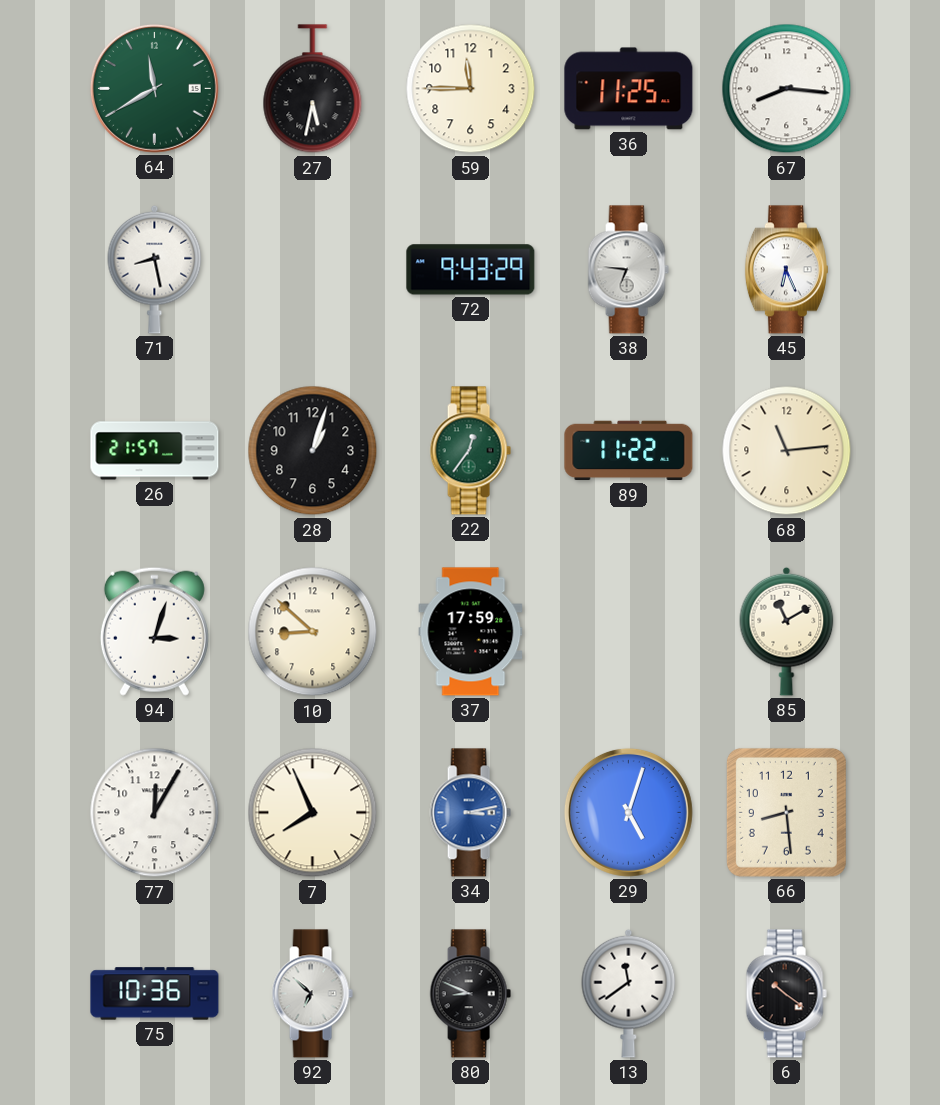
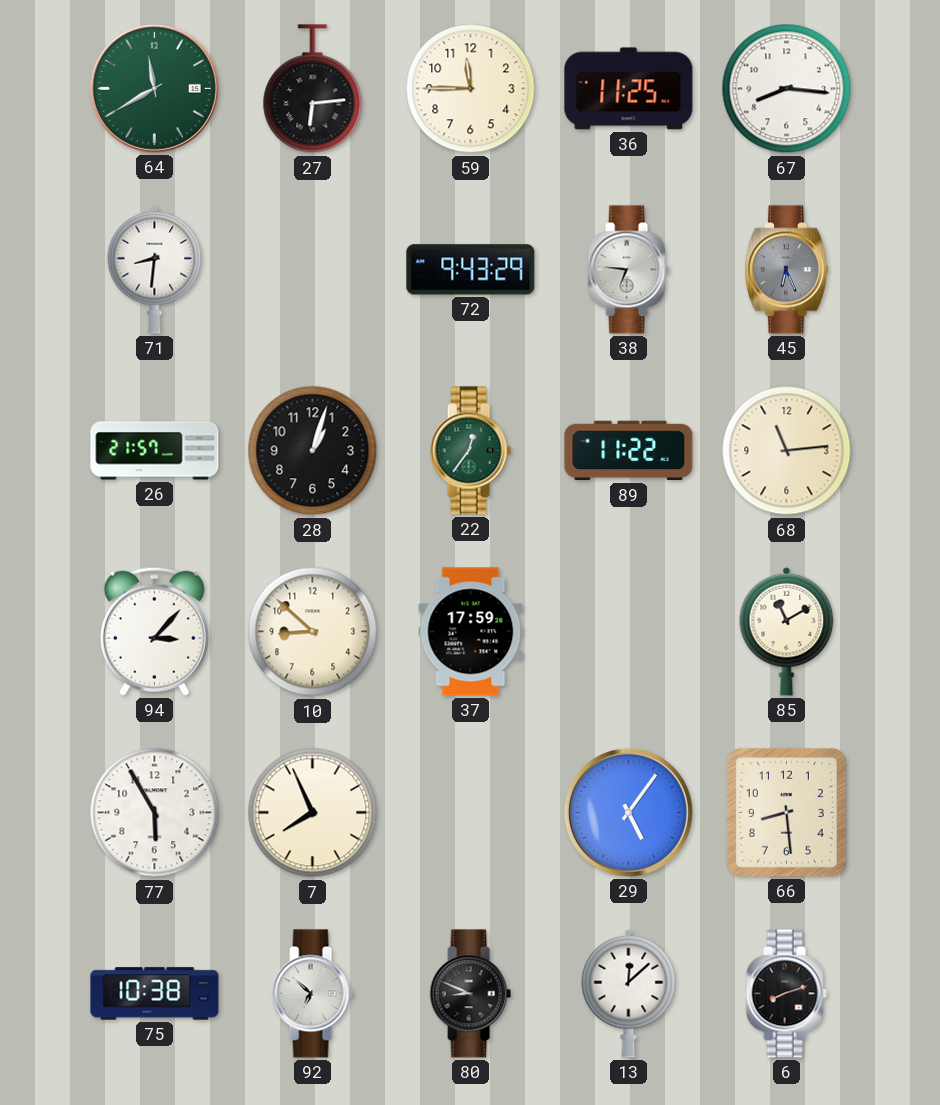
27: 5:32 -> 6:14
71: 8:28 -> 8:31
45 dial: white -> grey
94: 3:03 -> 3:07
77: 12:05 -> 5:55
34: 3:13 -> none
29: 5:03 -> 5:06
75: 10:36 -> 10:38
13: 11:39 -> 12:08
6: 10:21 -> 8:12
